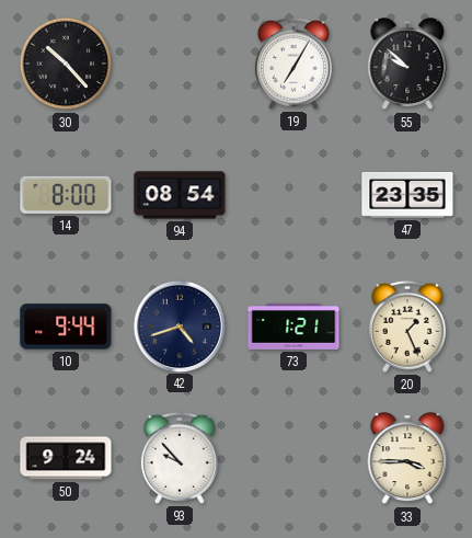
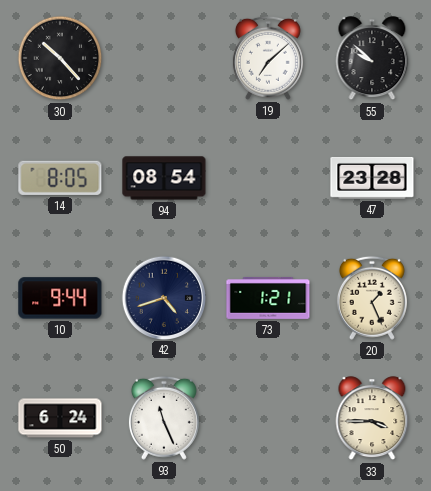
19: 7:05 -> 7:08
14: 8:00 -> 8:05
47: 23:35 -> 23:28
50: 9:24 -> 6:24
93: 9:53 -> 11:26
